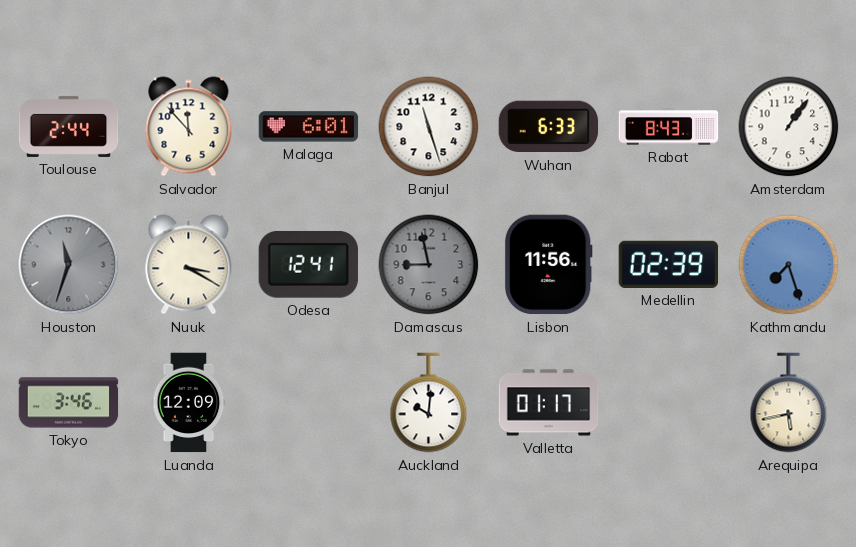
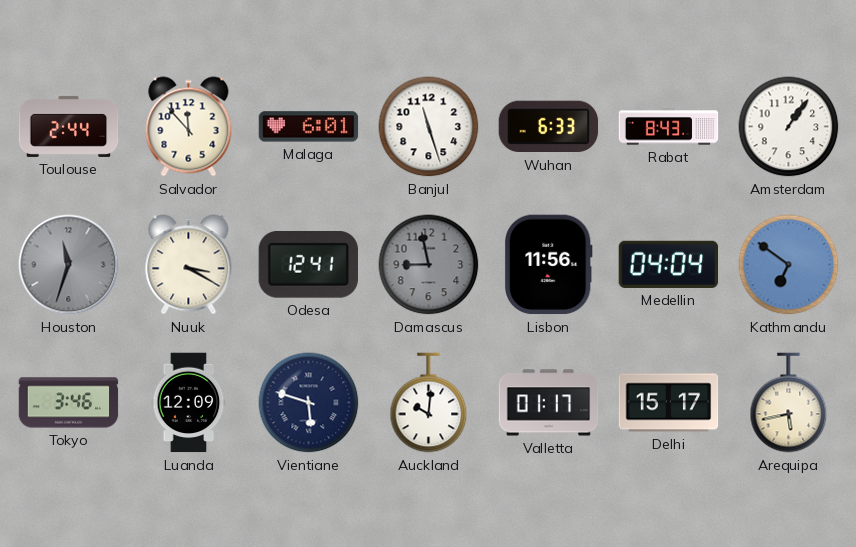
Medellin: 02:39 -> 04:04
Kathmandu: 7:27 -> 6:51
Vientiane: none -> 5:48
Delhi: none -> 15:17
